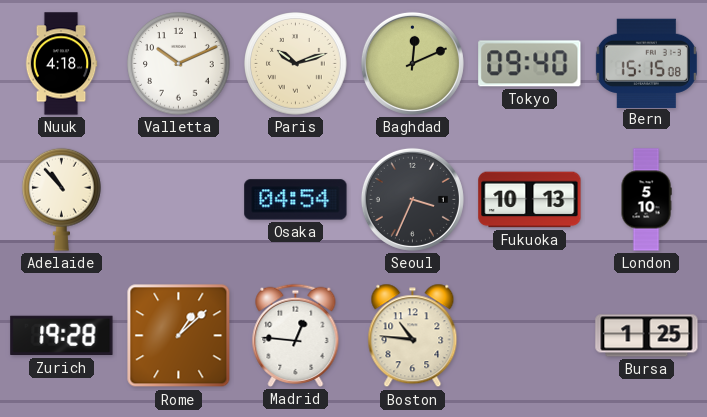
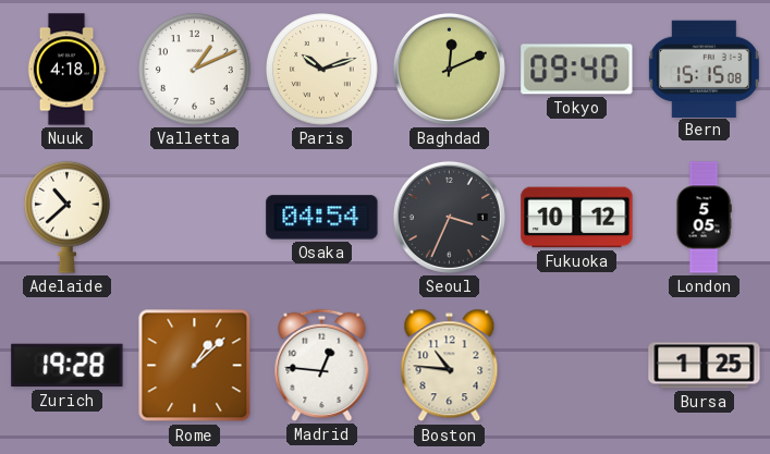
Valletta: 10:11 -> 1:11
Adelaide: 10:53 -> 10:38
Fukuoka: 10:13 -> 10:12
London: 5:10 -> 5:05
